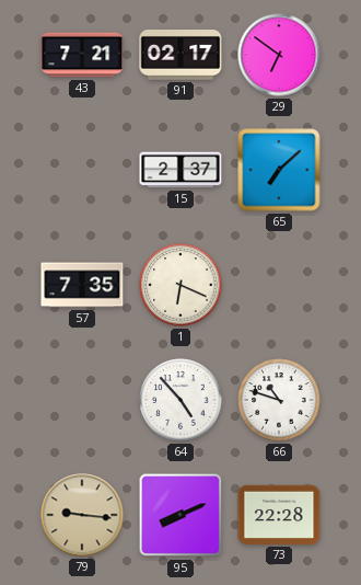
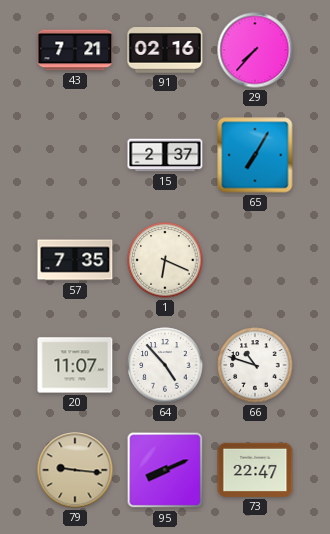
91: 02:17 -> 02:16
29: 6:51 -> 7:37
65: 7:08 -> 7:05
20: none -> 11:07
73: 22:28 -> 22:47
